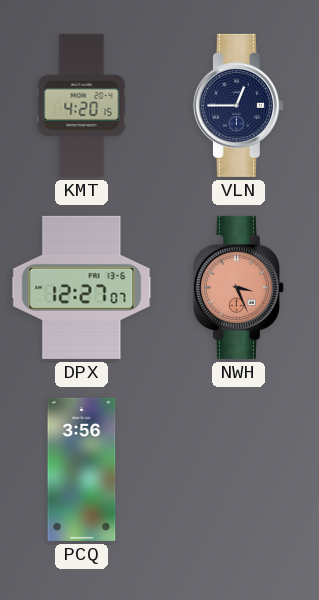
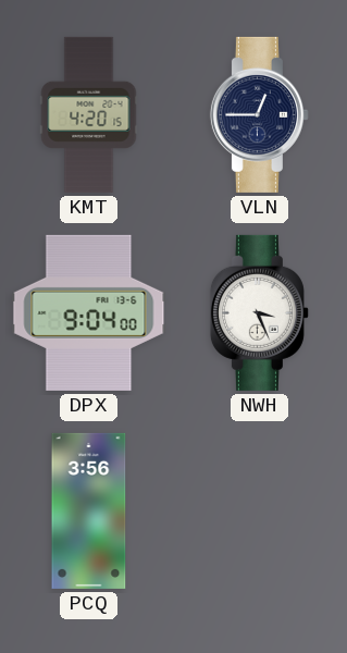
DPX: 12:27 -> 9:04
NWH dial: salmon -> white
